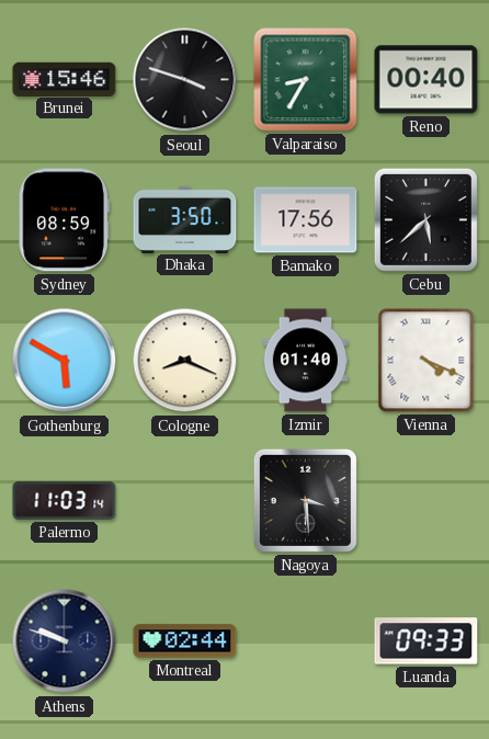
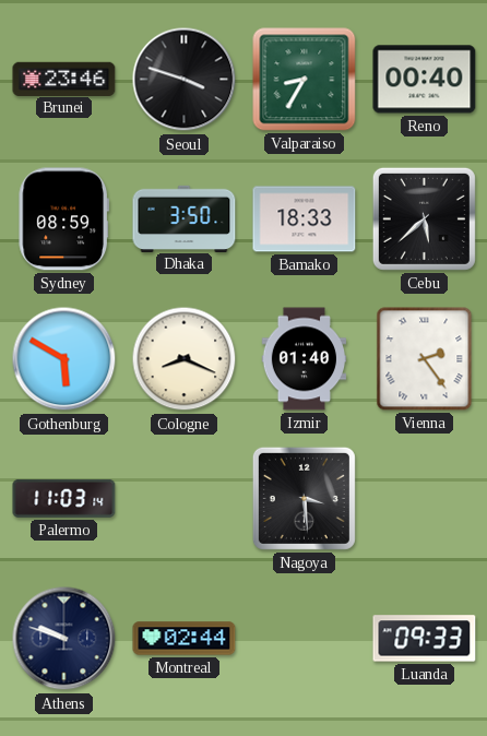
Brunei: 15:46 -> 23:46
Bamako: 17:56 -> 18:33
Vienna: 4:19 -> 2:24
